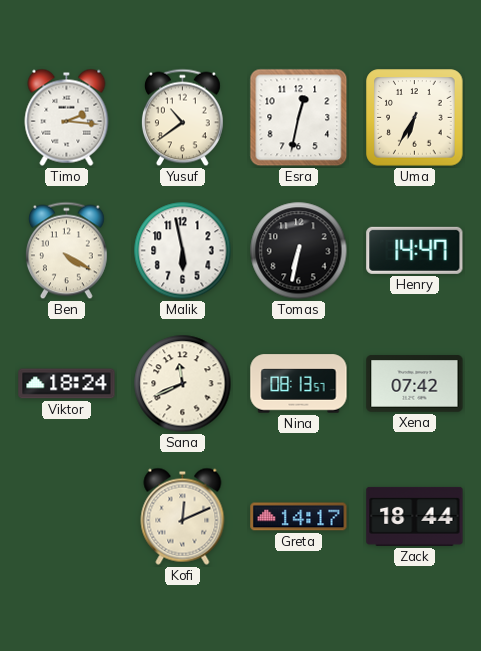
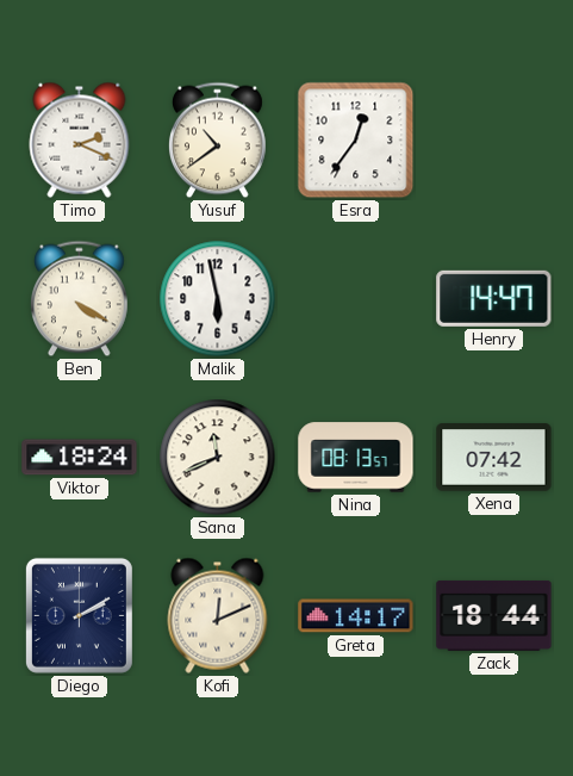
Timo: 2:16 -> 2:19
Esra: 12:32 -> 12:36
Uma: 6:35 -> none
Tomas: 6:32 -> none
Diego: none -> 2:10
